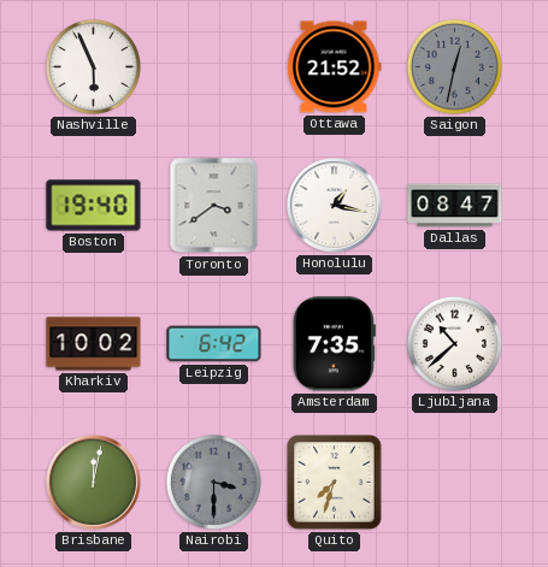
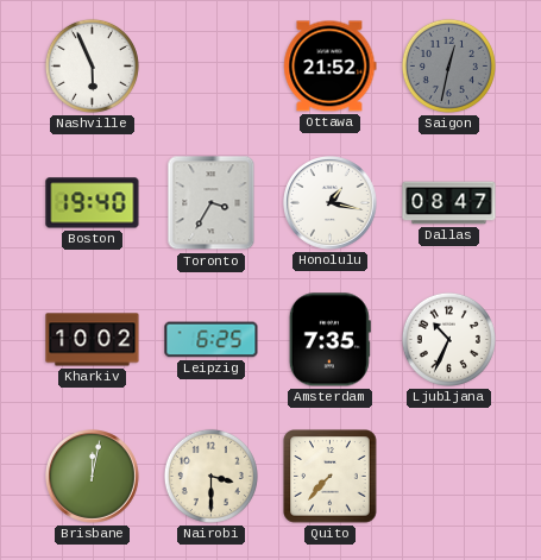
Toronto: 3:39 -> 3:35
Leipzig: 6:42 -> 6:25
Ljubljana: 10:38 -> 10:34
Nairobi dial: grey -> cream
Quito: 7:33 -> 7:37
